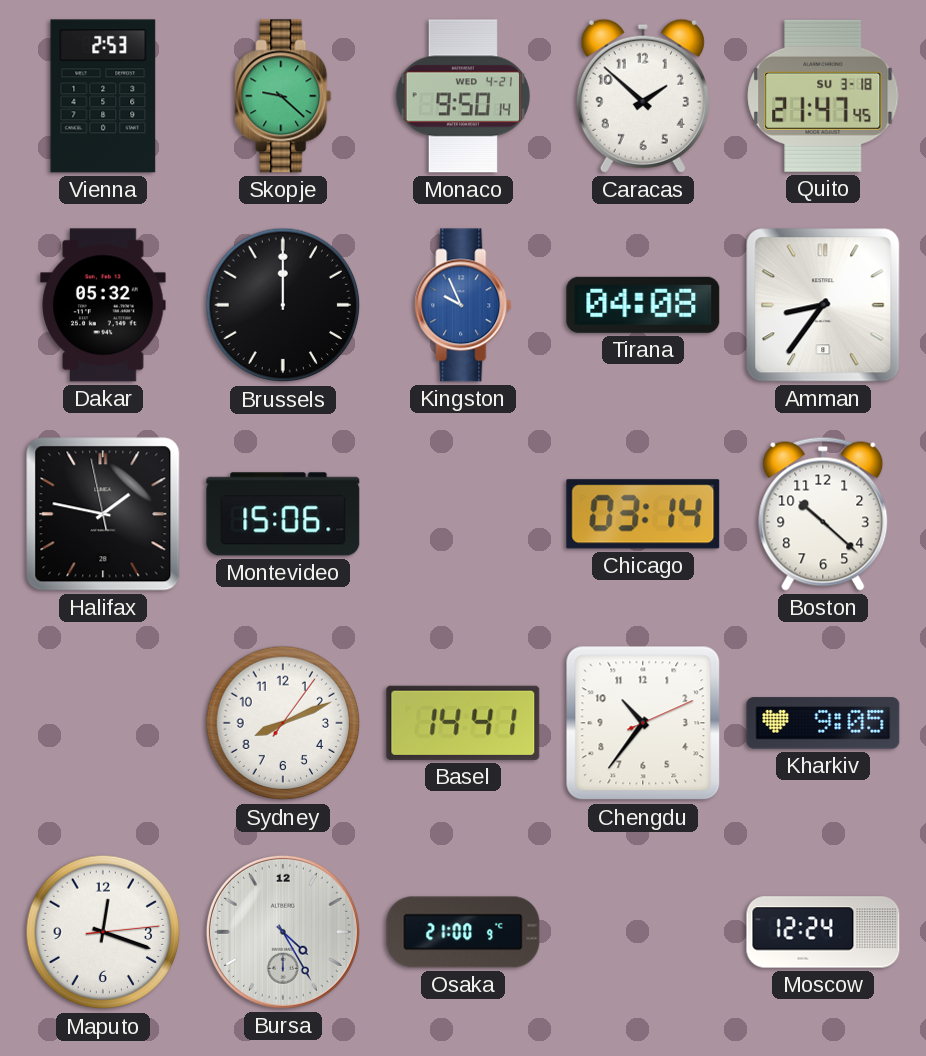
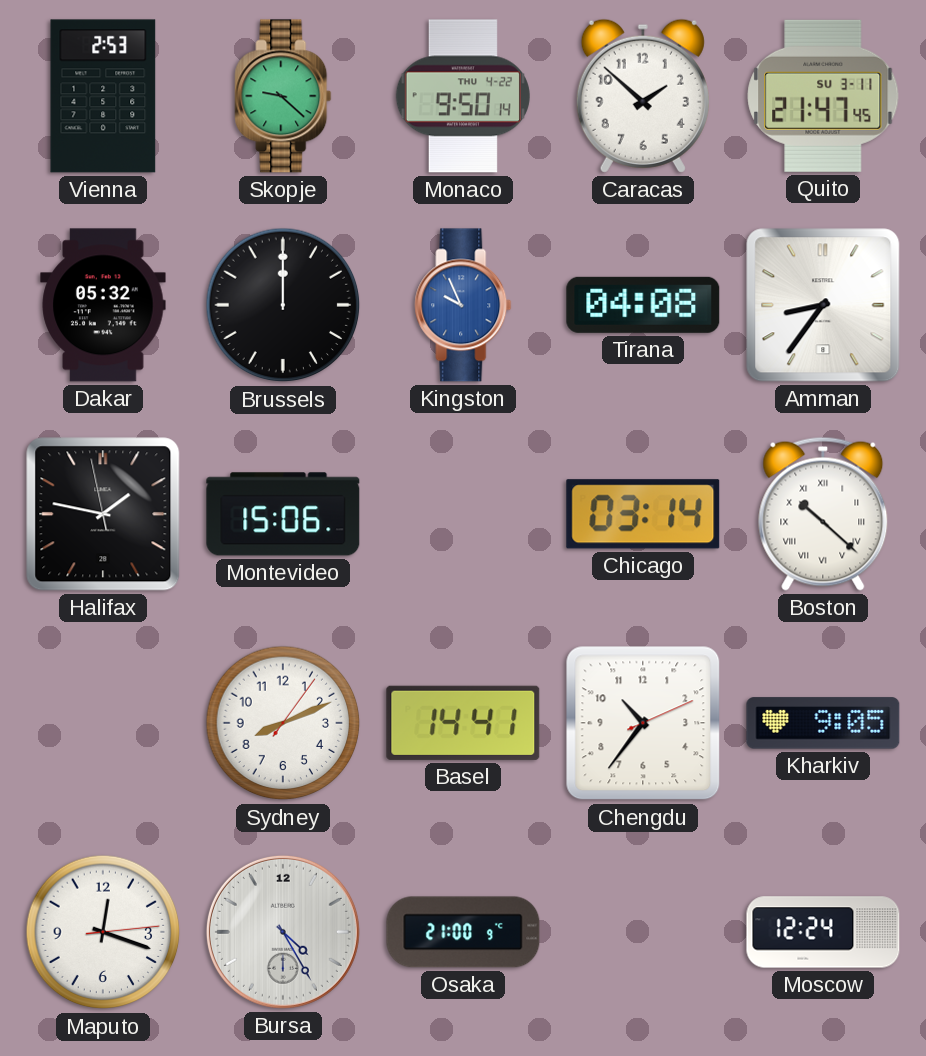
Monaco date: WED 4-21 -> THU 4-22
Quito date: SU 3-18 -> SU 3-11
Boston numerals: Arabic -> Roman
